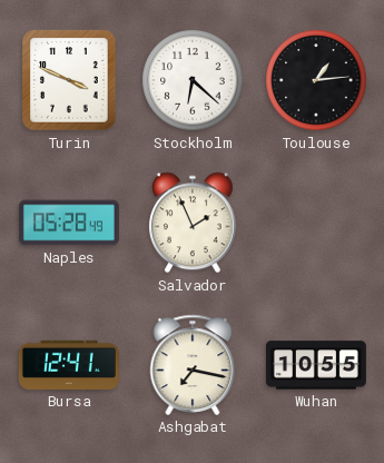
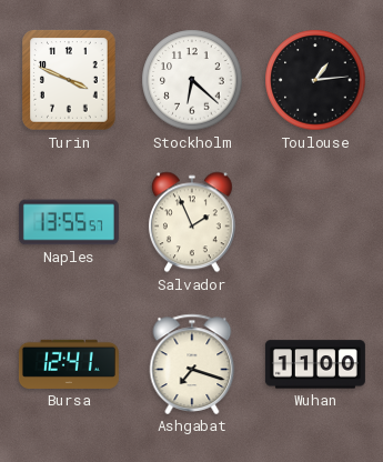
Naples: 05:28 -> 13:55
Ashgabat: 7:17 -> 7:18
Wuhan: 10:55 -> 11:00
